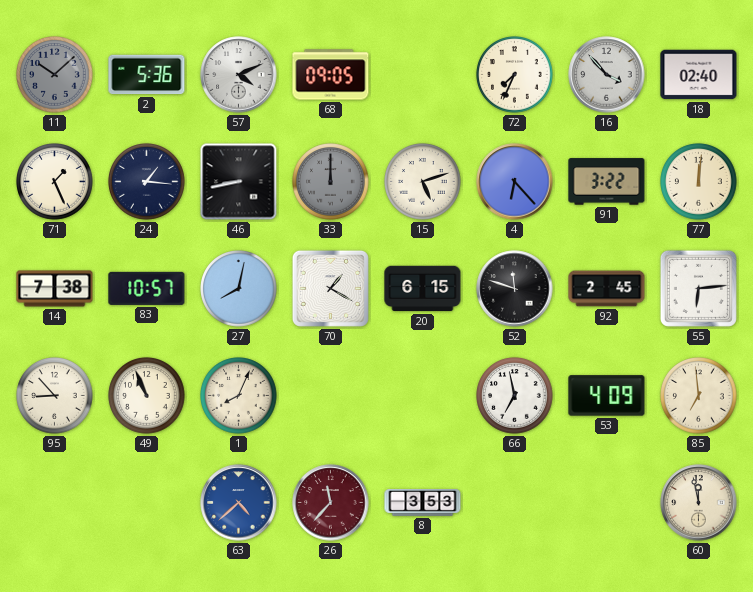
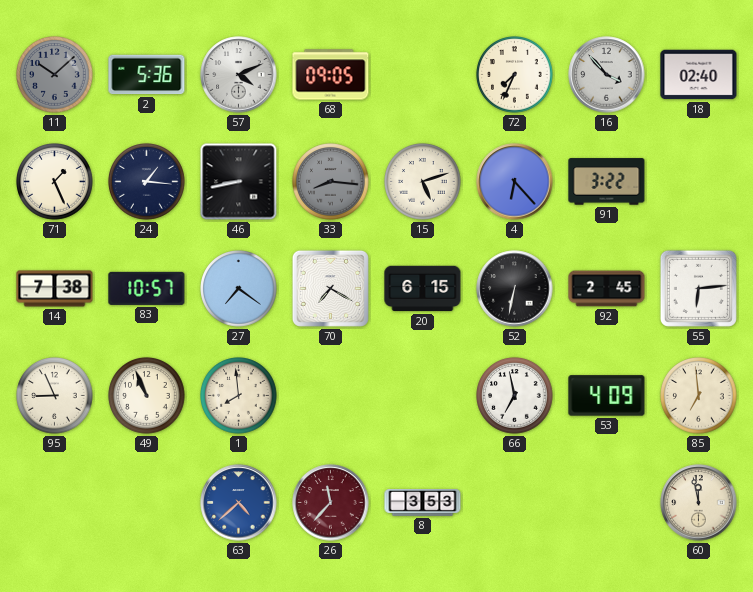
33: 12:00 -> 8:16
77: 12:01 -> none
27: 8:02 -> 7:21
70: 1:20 -> 7:20
52: 11:48 -> 6:32
95: 8:53 -> 8:56
1: 8:04 -> 7:59
